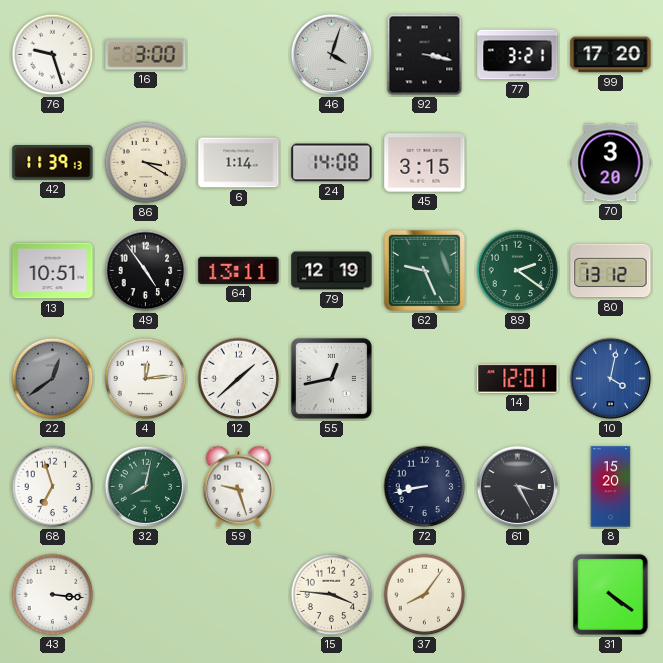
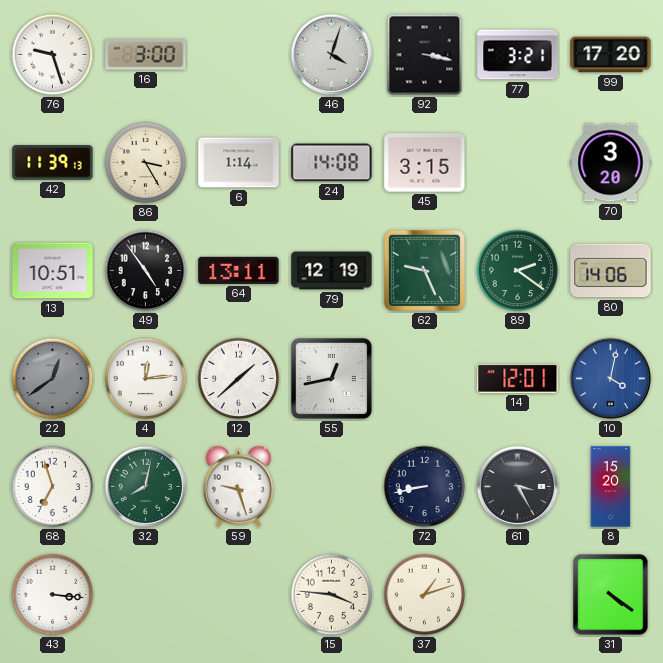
86: 3:20 -> 3:25
80: 13:12 -> 14:06
37: 8:06 -> 1:12
